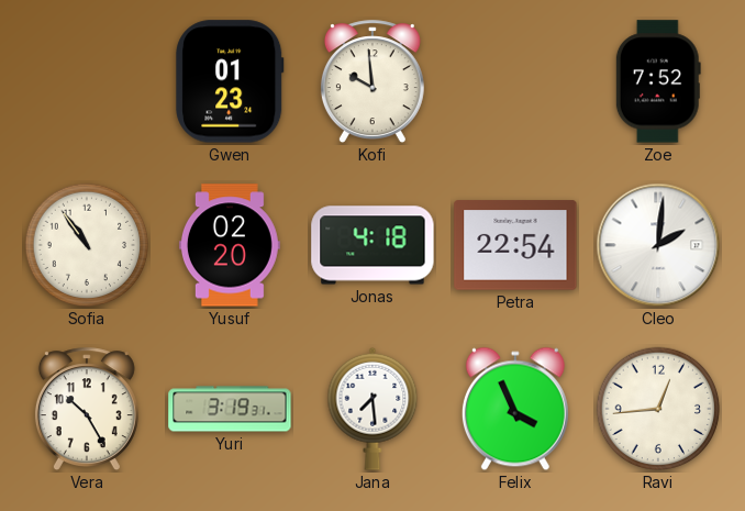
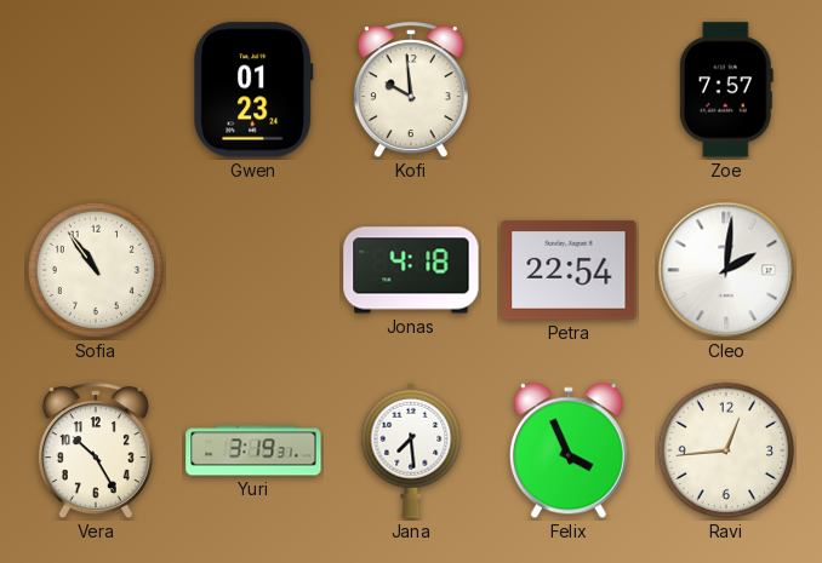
Zoe: 7:52 -> 7:57
Yusuf: 02:20 -> none
